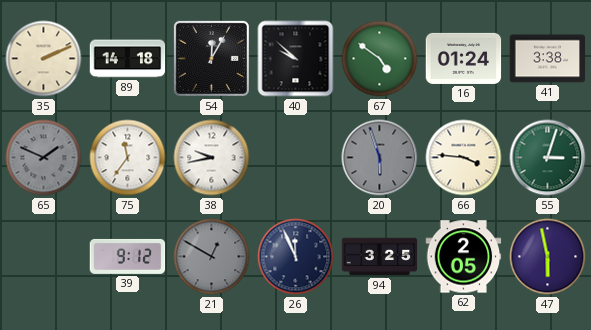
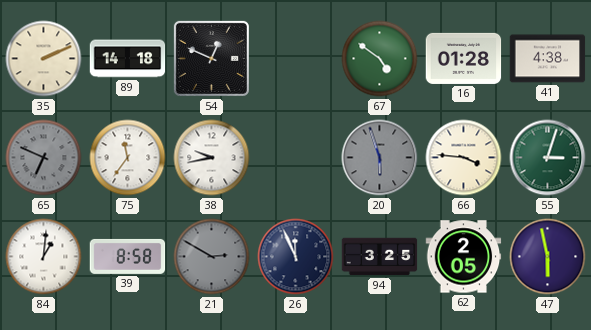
54: 12:05 -> 12:49
40: 9:52 -> none
16: 01:24 -> 01:28
41: 3:38 -> 4:38
65: 1:49 -> 6:49
84: none -> 1:01
39: 9:12 -> 8:58
21: 12:50 -> 2:50
